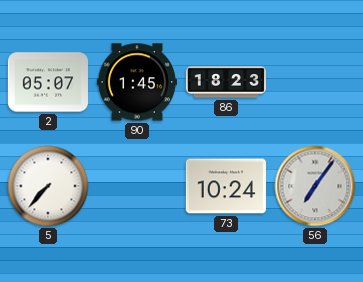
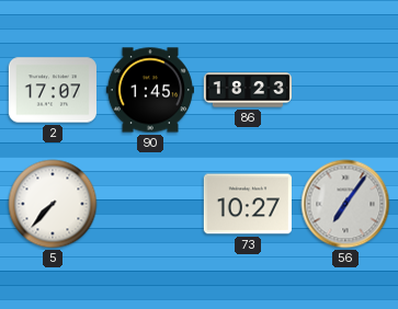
2: 05:07 -> 17:07
73: 10:24 -> 10:27
